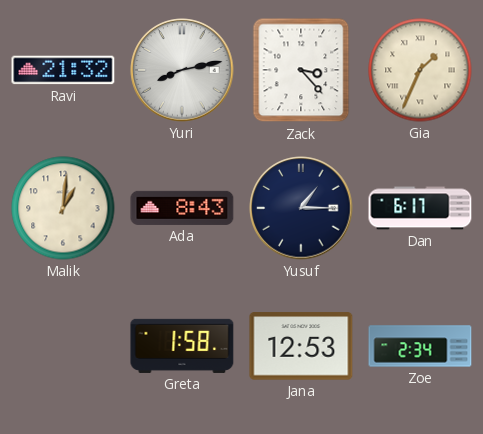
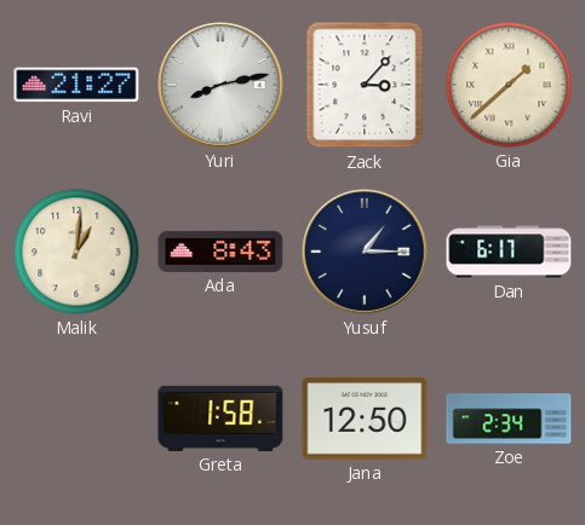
Ravi: 21:32 -> 21:27
Zack: 3:23 -> 3:07
Gia: 1:34 -> 1:38
Jana: 12:53 -> 12:50
